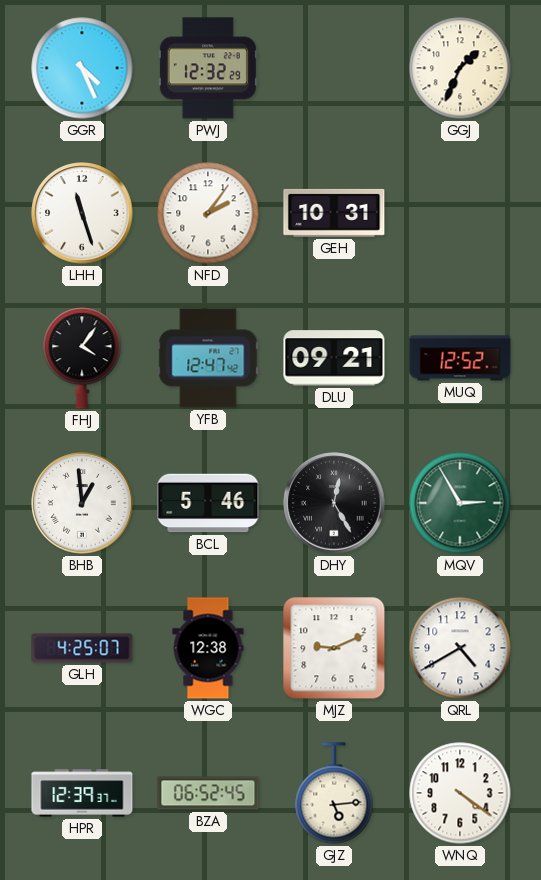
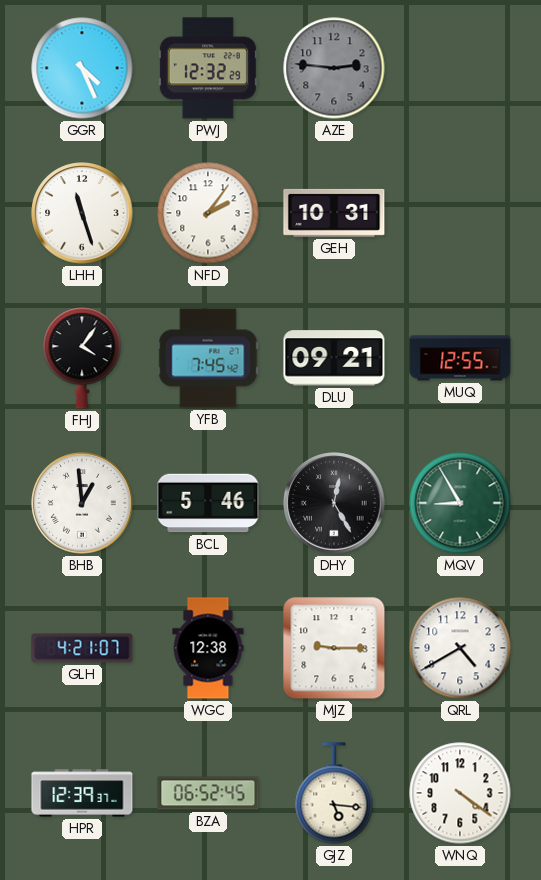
AZE: none -> 2:46
GGJ: 1:34 -> none
YFB: 12:47 -> 7:45
MUQ: 12:52 -> 12:55
MQV: 2:55 -> 8:55
GLH: 4:25 -> 4:21
MJZ: 9:11 -> 9:15
GJZ: 5:14 -> 5:16
